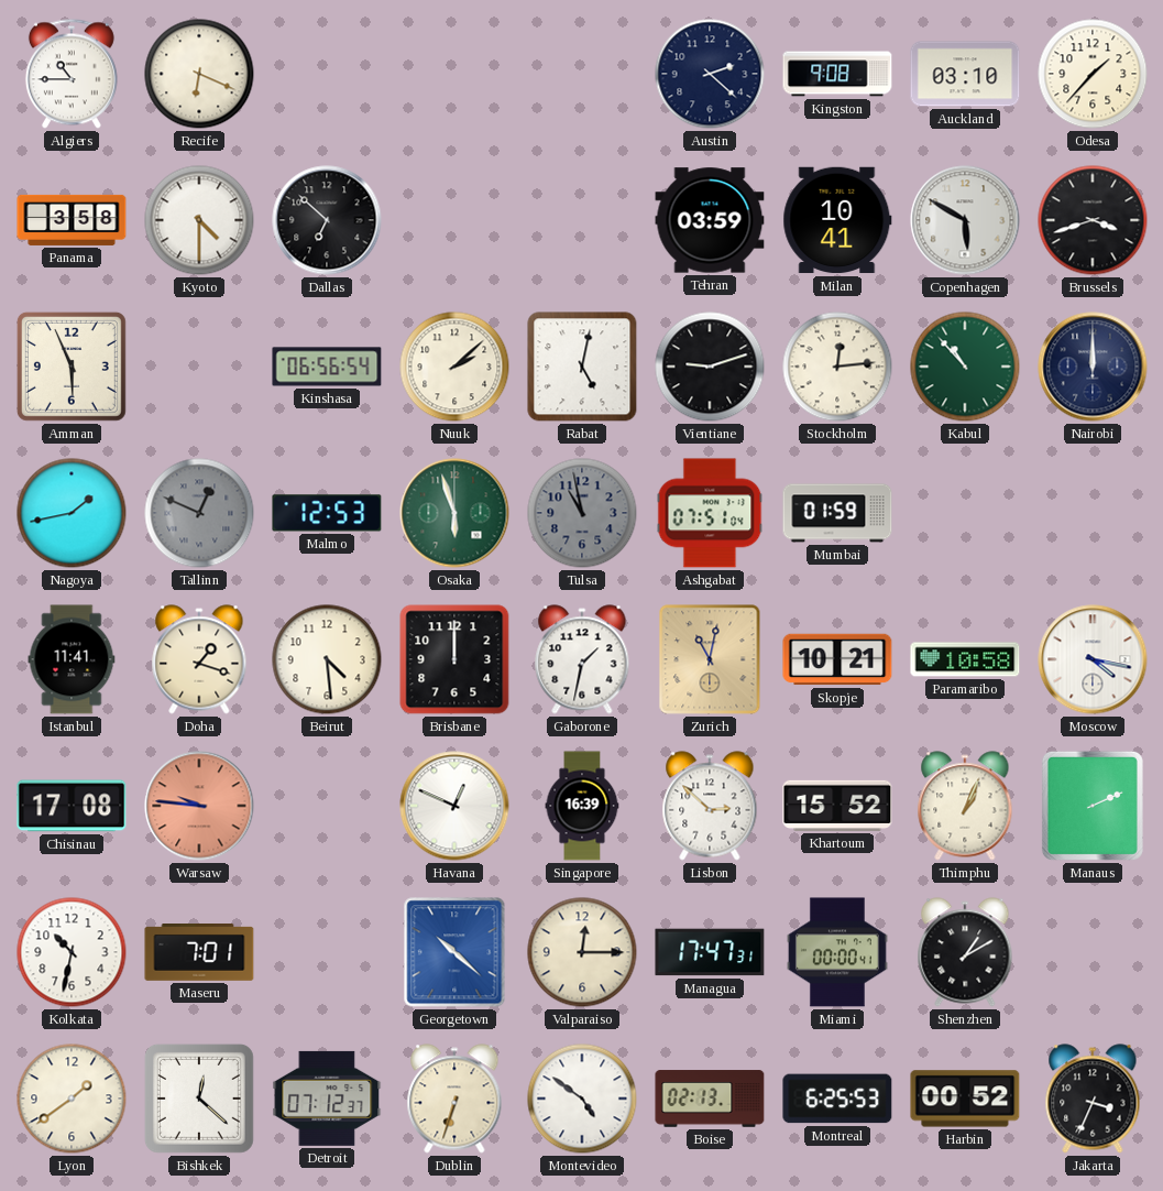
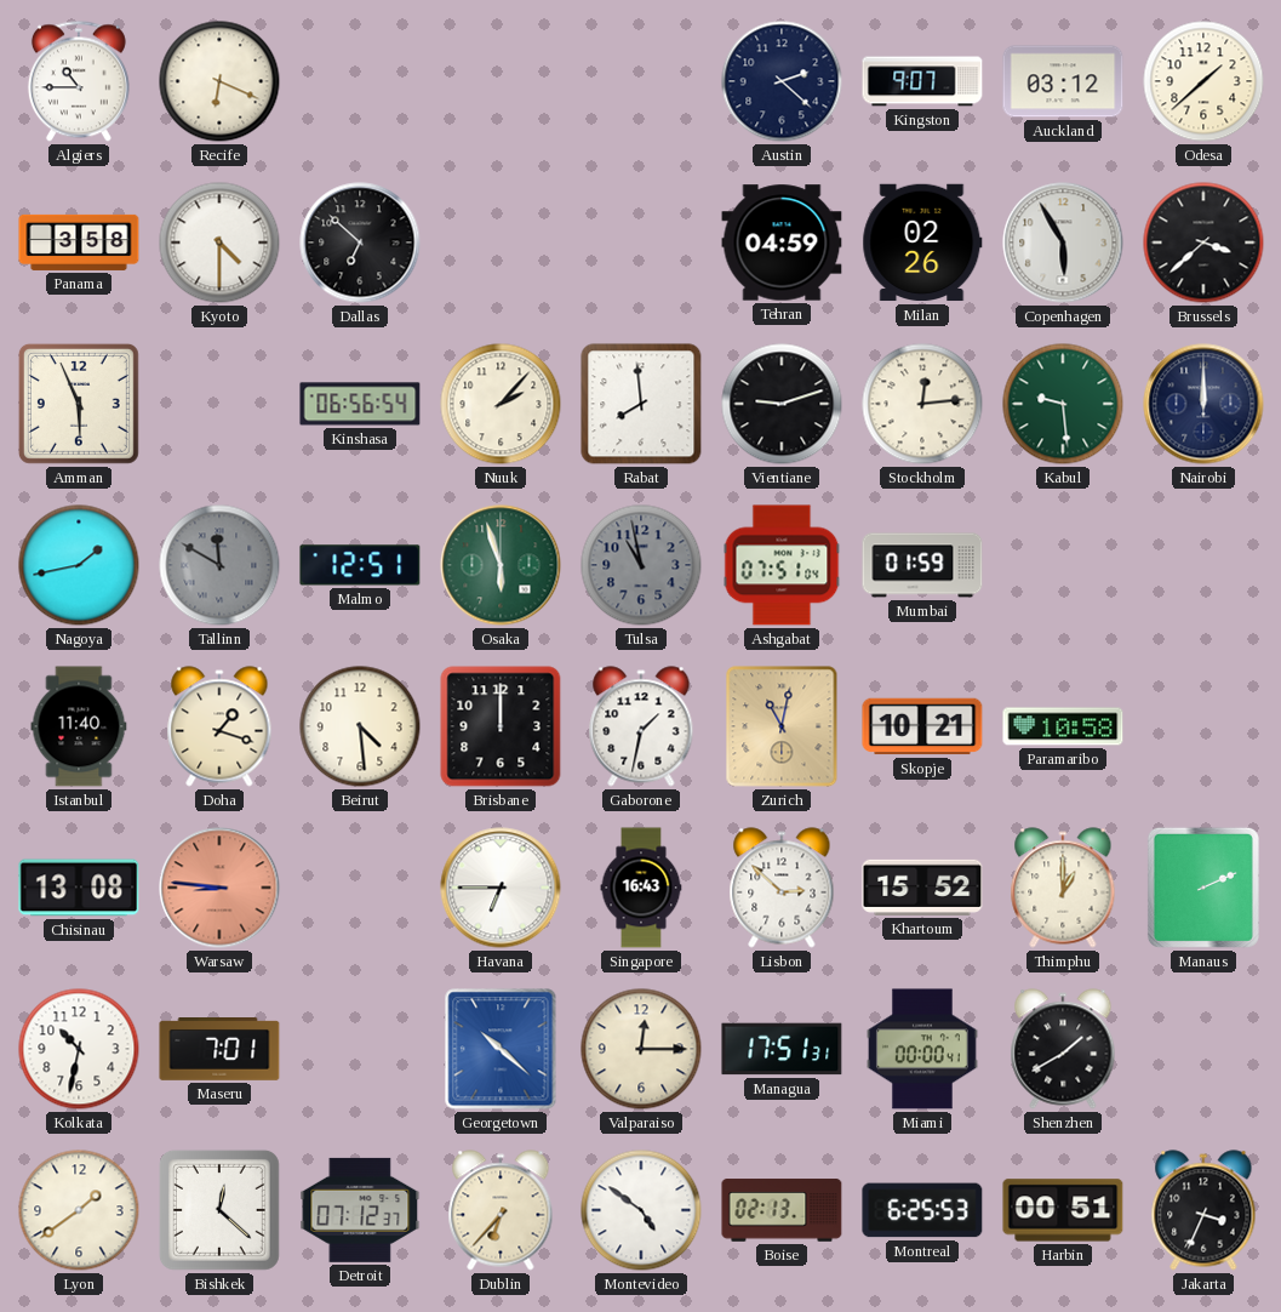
Kingston: 9:08 -> 9:07
Auckland: 03:10 -> 03:12
Odesa: 1:37 -> 1:38
Tehran: 03:59 -> 04:59
Milan: 10:41 -> 02:26
Copenhagen: 5:50 -> 5:55
Brussels: 3:42 -> 3:38
Nuuk: 2:08 -> 2:07
Rabat: 5:02 -> 7:59
Kabul: 10:53 -> 9:29
Tallinn: 12:49 -> 11:50
Malmo: 12:53 -> 12:51
Istanbul: 11:41 -> 11:40
Moscow: 4:17 -> none
Chisinau: 17:08 -> 13:08
Warsaw: 9:46 -> 8:46
Havana: 12:49 -> 6:45
Singapore: 16:39 -> 16:43
Thimphu: 1:04 -> 1:00
Managua: 17:47 -> 17:51
Shenzhen: 1:10 -> 1:40
Dublin: 6:33 -> 6:37
Harbin: 00:52 -> 00:51
